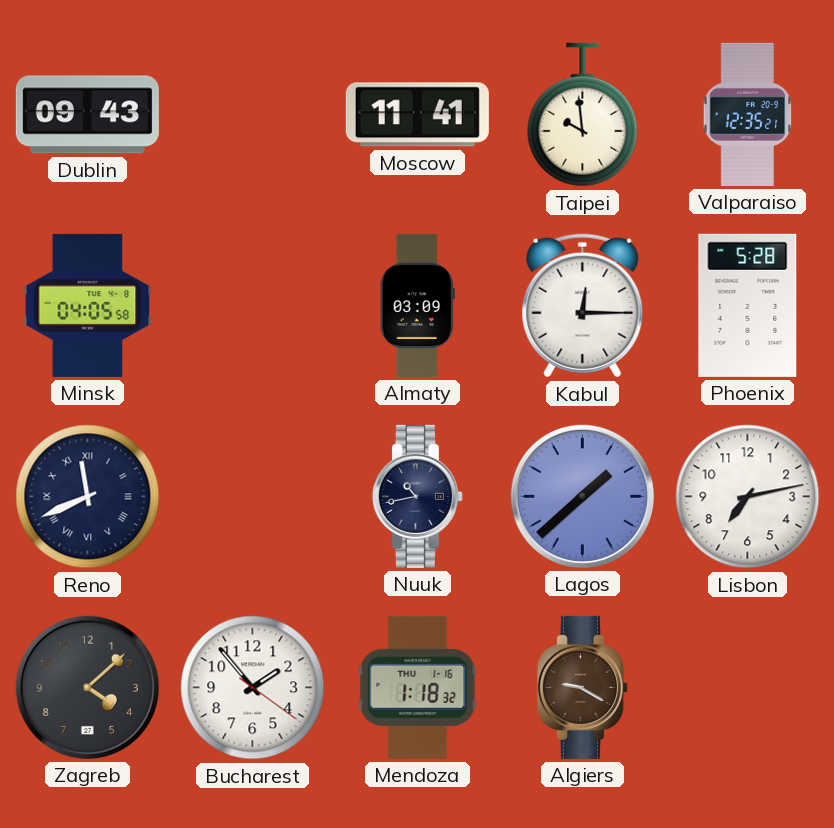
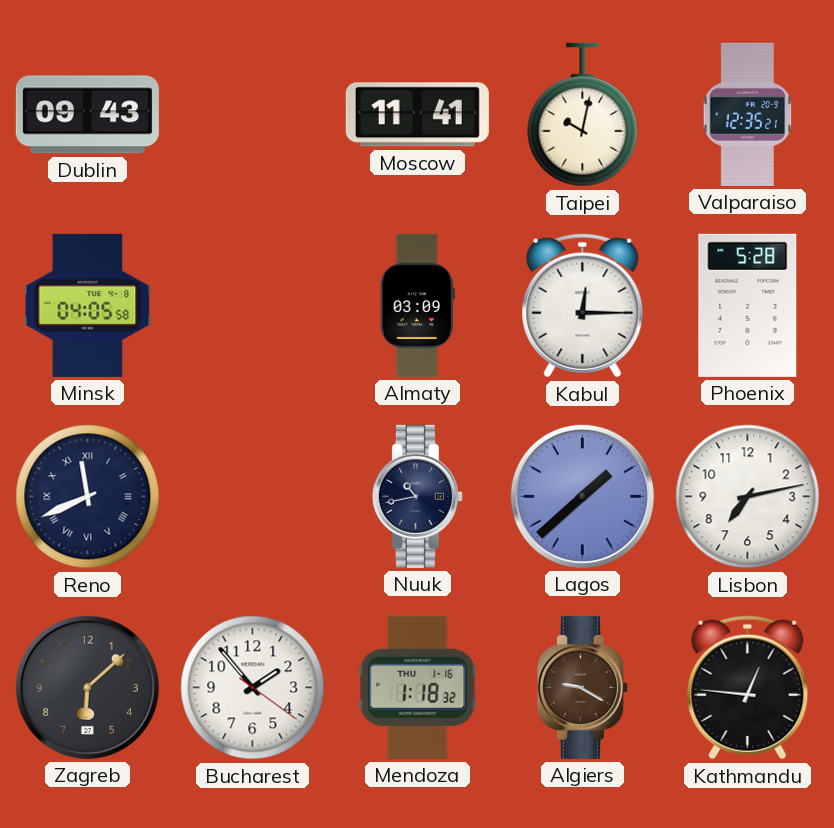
Taipei: 9:59 -> 10:02
Zagreb: 4:08 -> 6:08
Kathmandu: none -> 12:46
